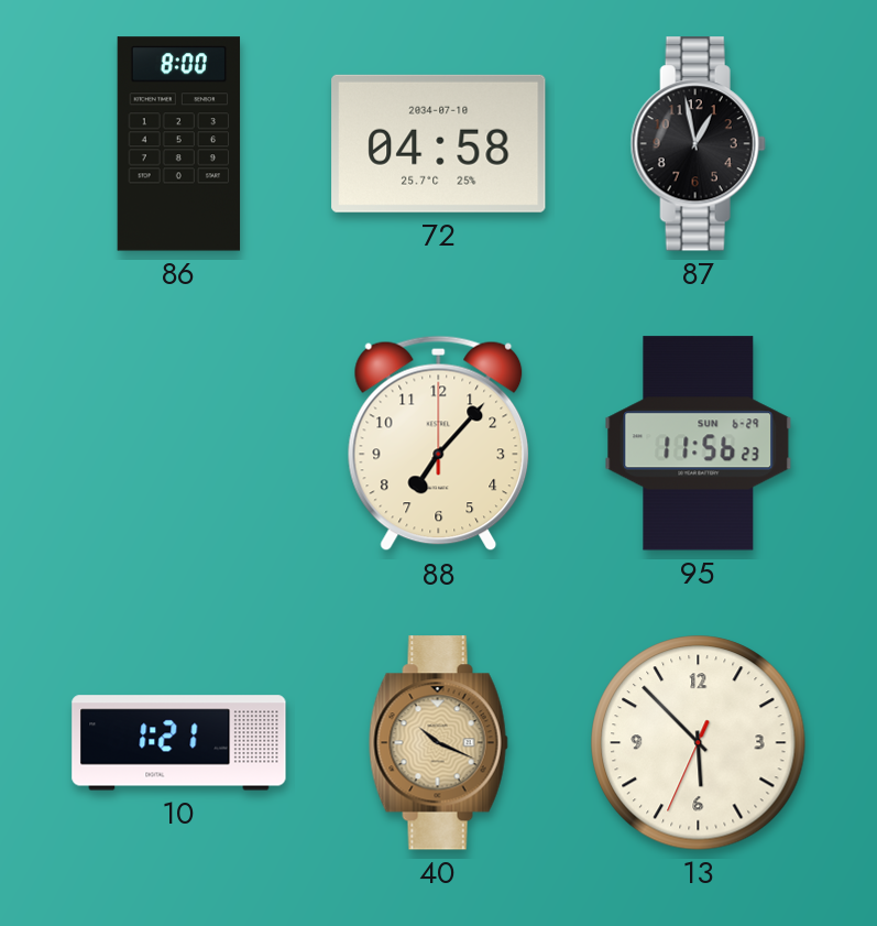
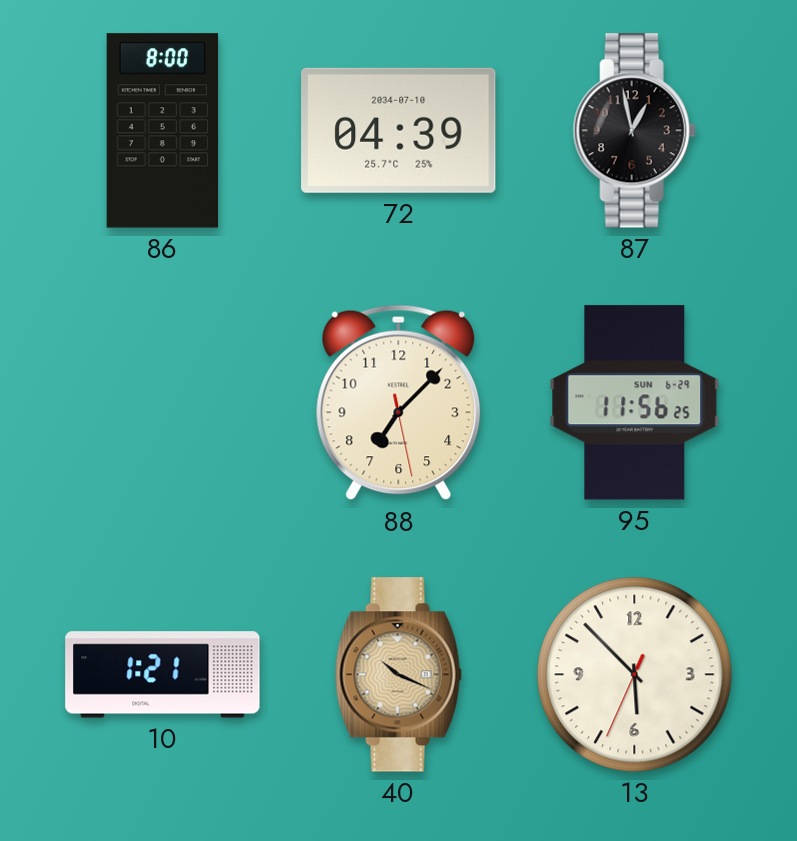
72: 04:58 -> 04:39
88: 7:07:00 -> 7:07:28
95: 11:56:23 -> 11:56:25
